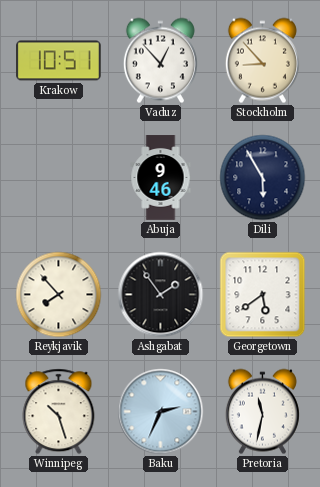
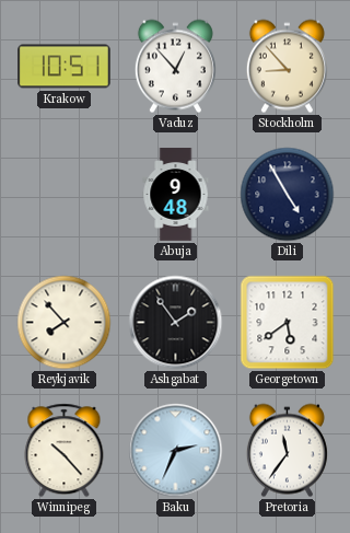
Abuja: 9:46 -> 9:48
Dili: 5:55 -> 4:55
Winnipeg: 10:27 -> 10:23
Pretoria: 11:32 -> 11:36
